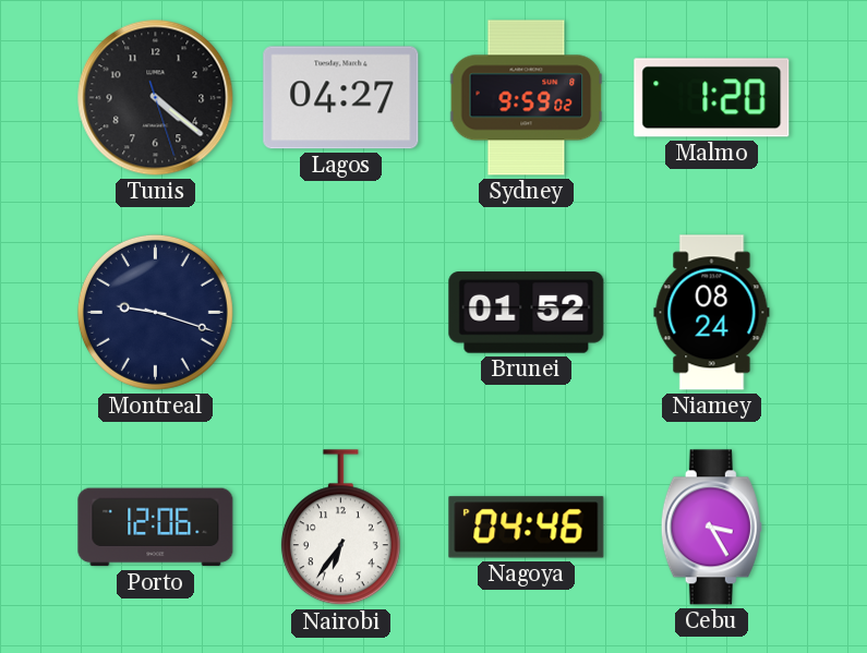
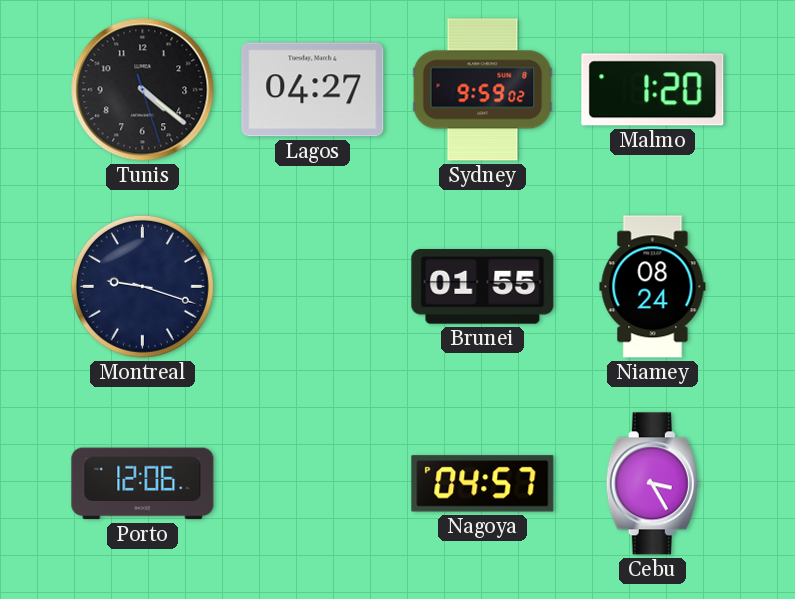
Brunei: 01:52 -> 01:55
Nairobi: 6:36 -> none
Nagoya: 04:46 -> 04:57
